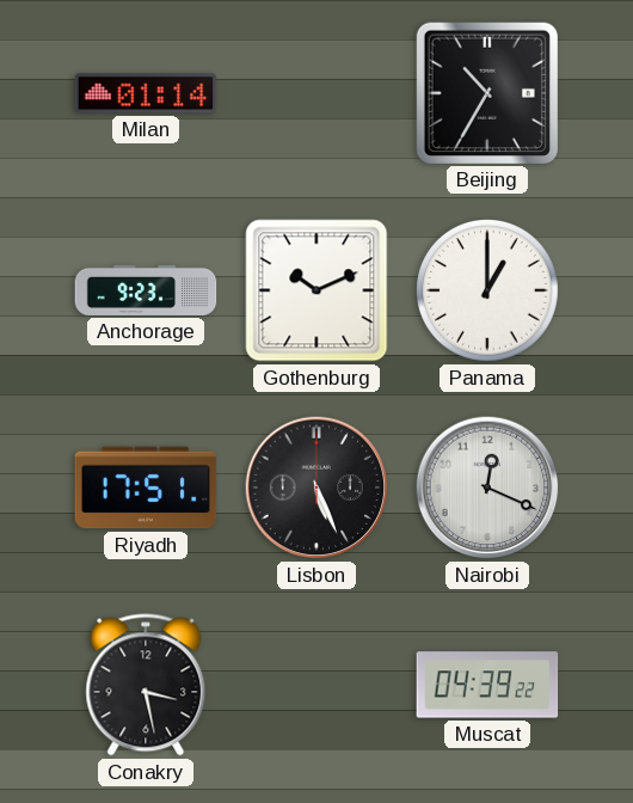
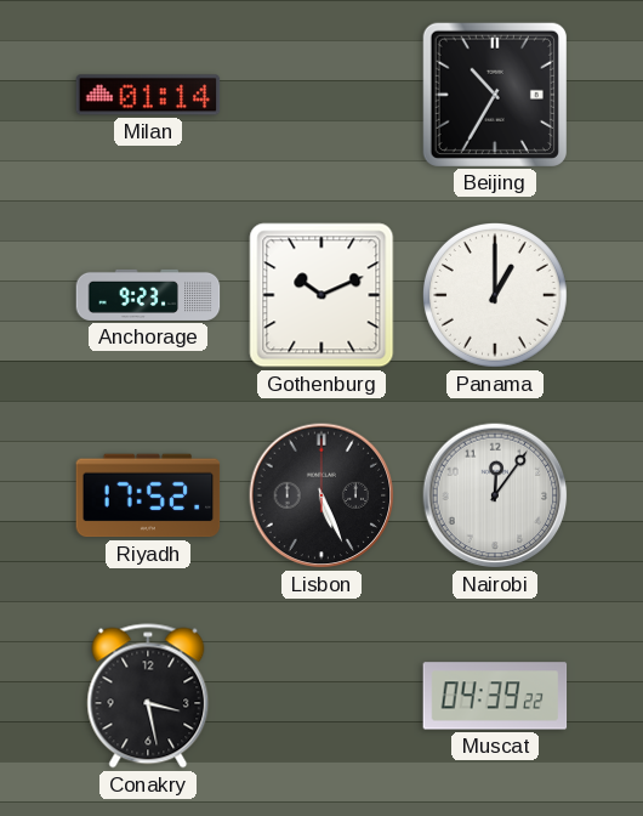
Riyadh: 17:51 -> 17:52
Nairobi: 12:19 -> 12:06
